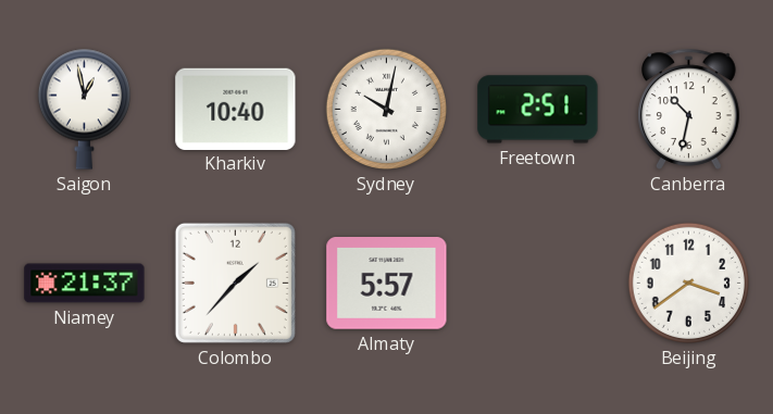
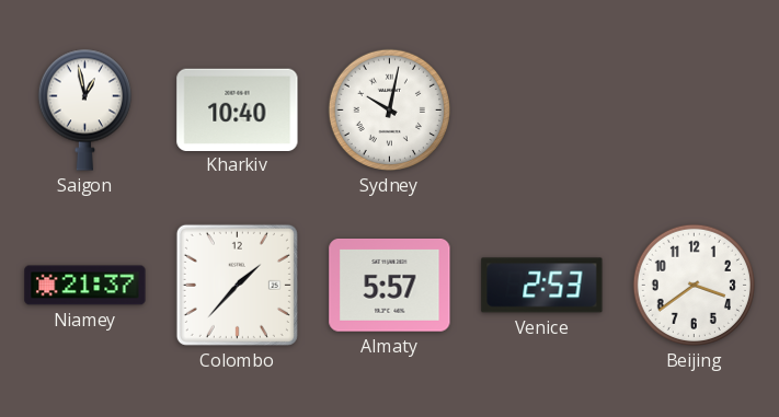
Freetown: 2:51 -> none
Canberra: 10:32 -> none
Venice: none -> 2:53
